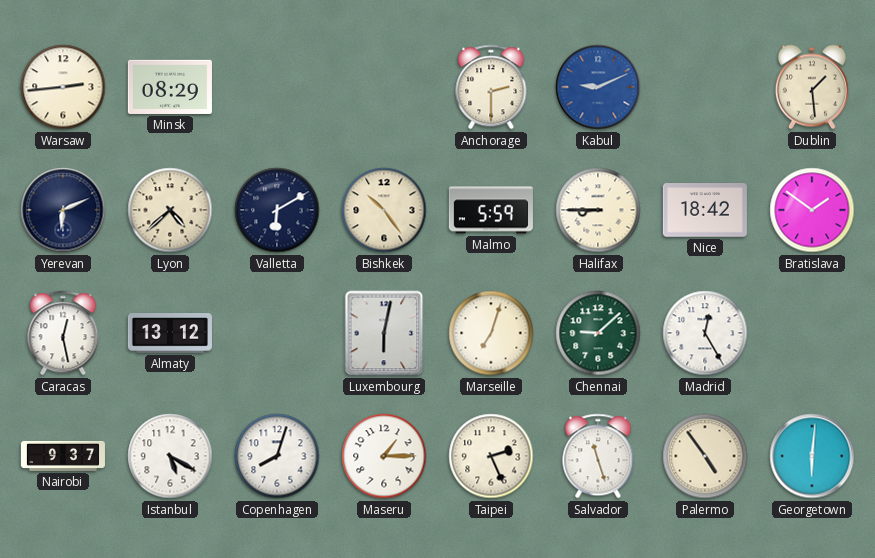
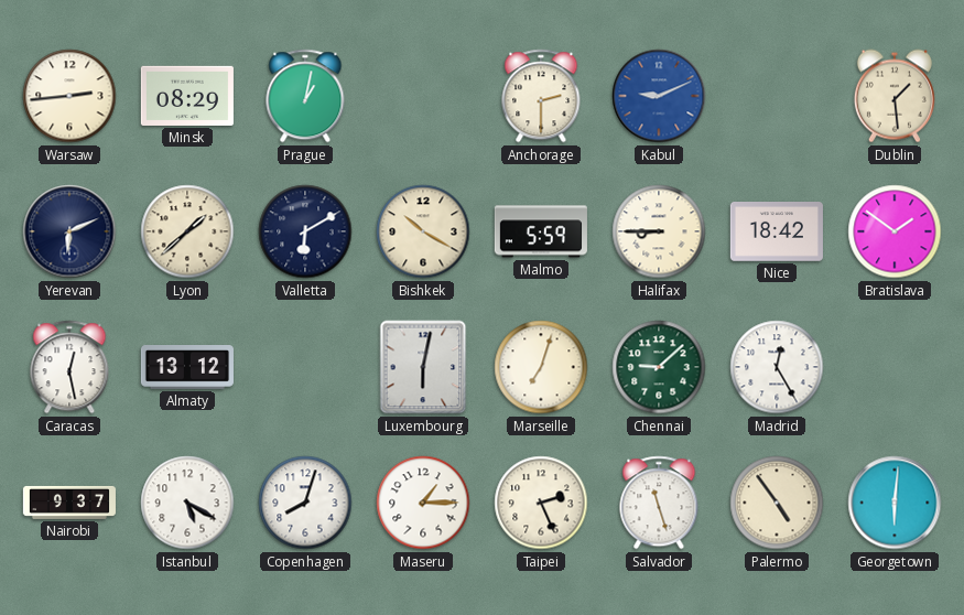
Prague: none -> 1:02
Lyon: 4:38 -> 1:38
Bishkek: 10:24 -> 10:20
